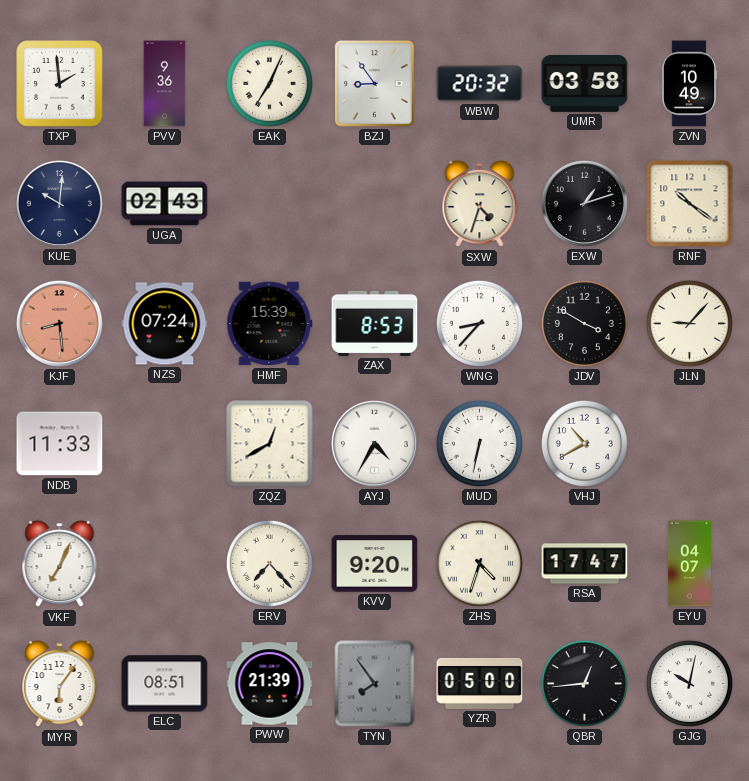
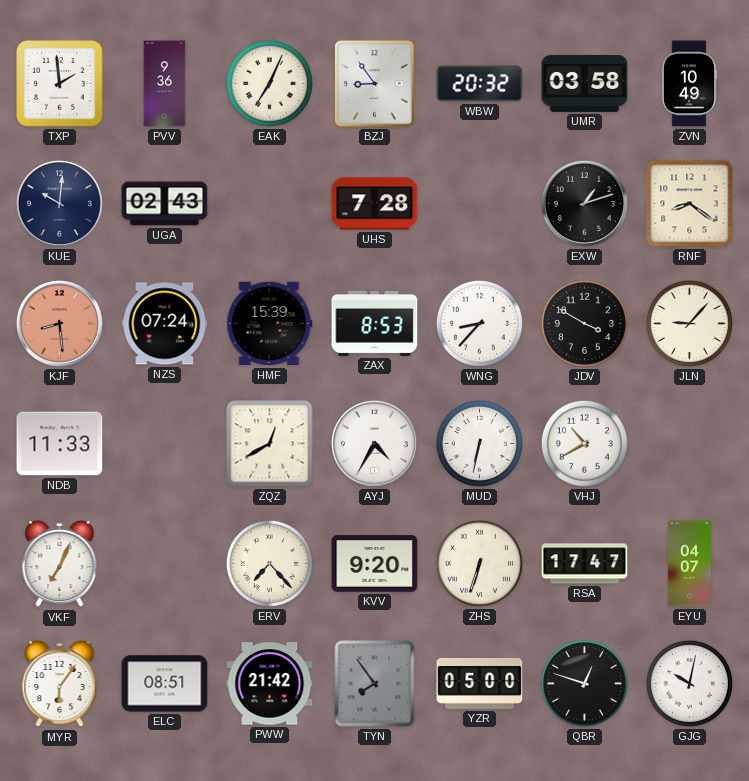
UHS: none -> 7:28
SXW: 4:33 -> none
RNF: 10:21 -> 8:21
ZHS: 4:33 -> 6:33
PWW: 21:39 -> 21:42
QBR: 12:44 -> 12:48
